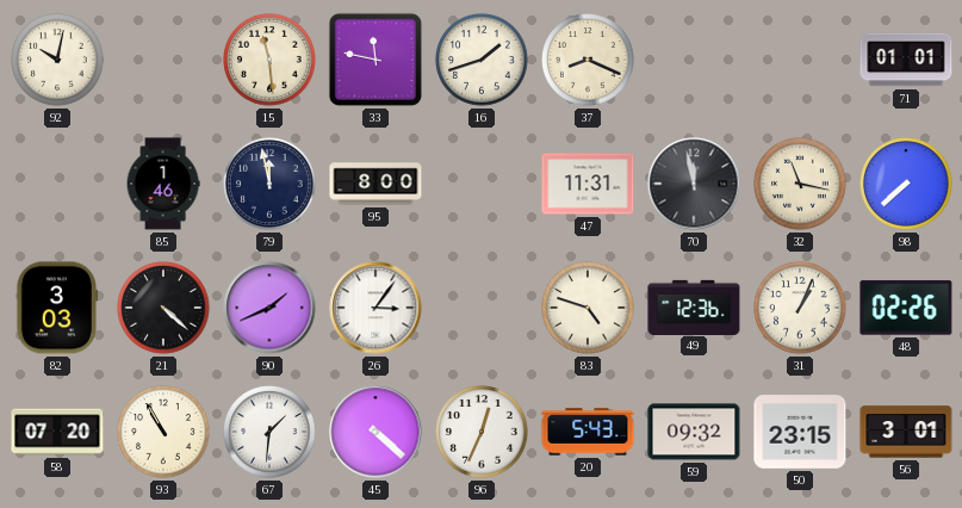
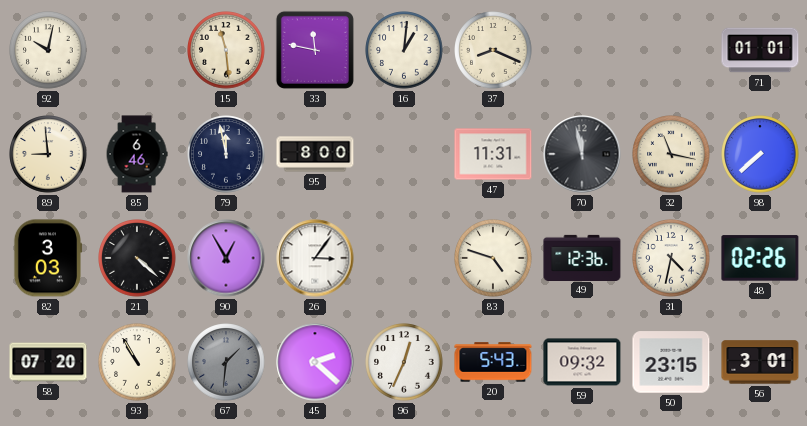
16: 1:42 -> 1:01
89: none -> 8:59
85: 1:46 -> 6:46
90: 1:41 -> 12:55
31: 1:04 -> 4:32
67 dial: white -> grey
45: 4:22 -> 2:22
